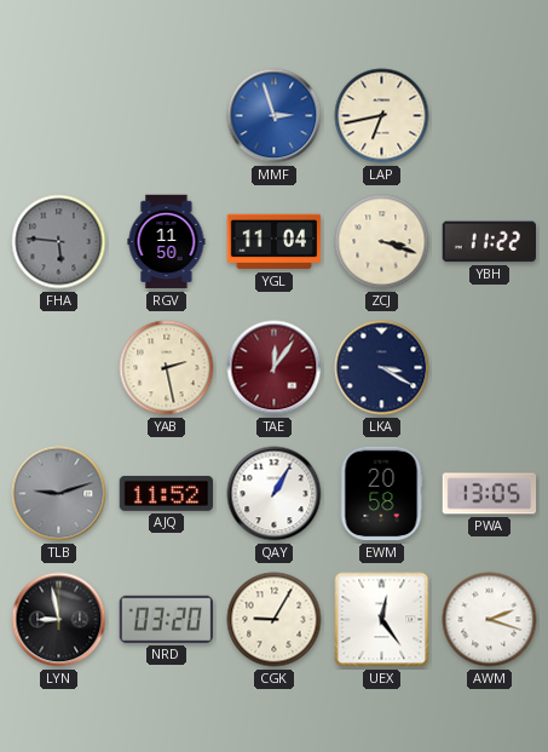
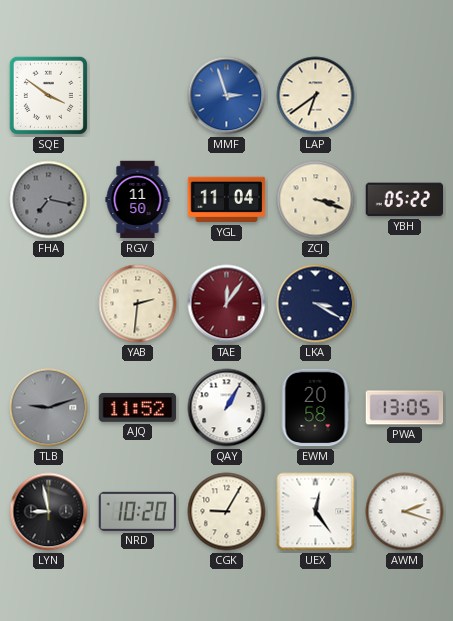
SQE: none -> 3:51
LAP: 6:43 -> 6:39
FHA: 5:46 -> 7:17
YBH: 11:22 -> 05:22
YAB: 2:28 -> 2:31
NRD: 03:20 -> 10:20
